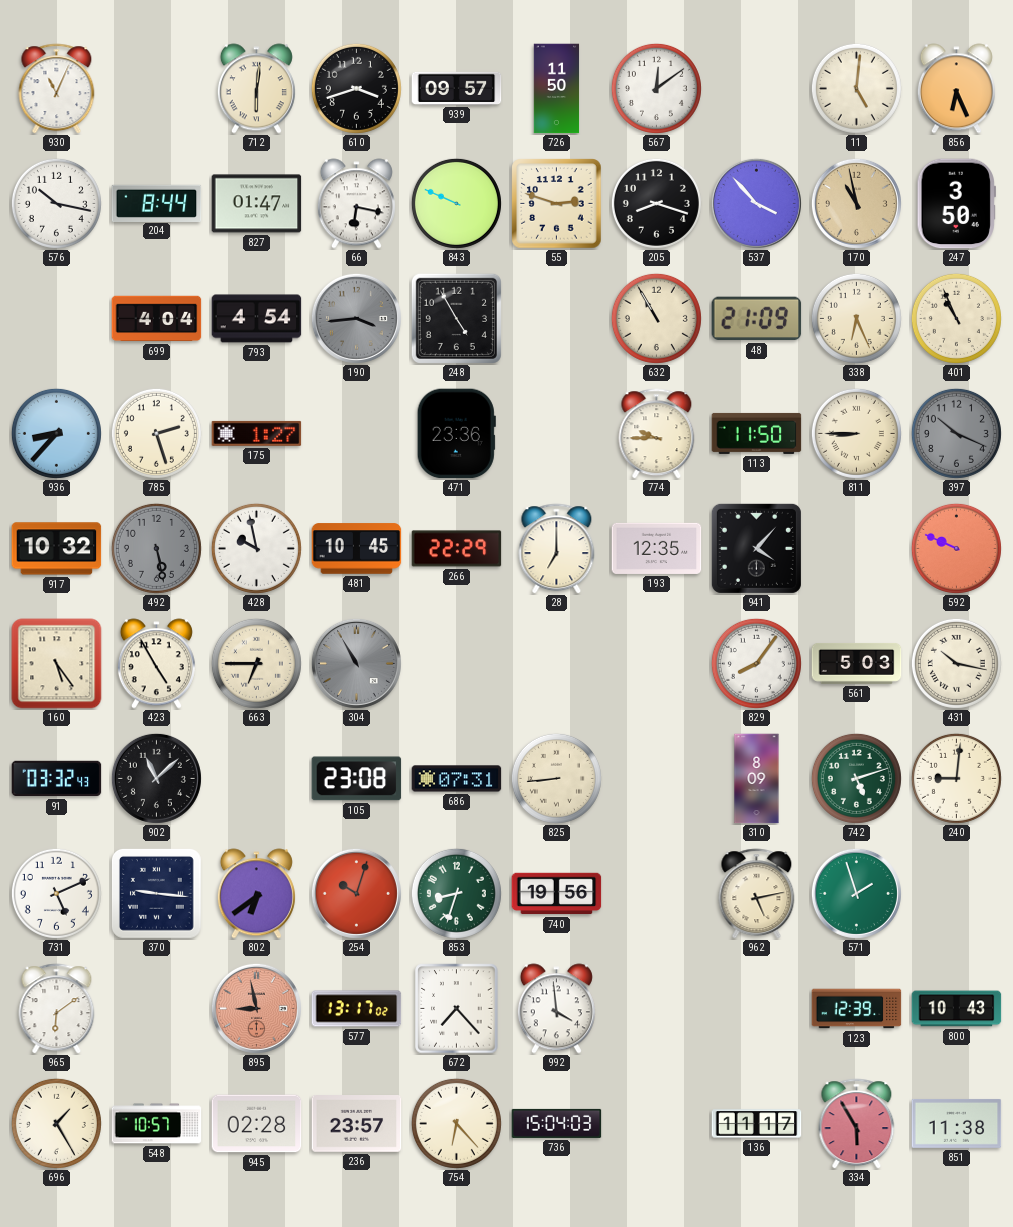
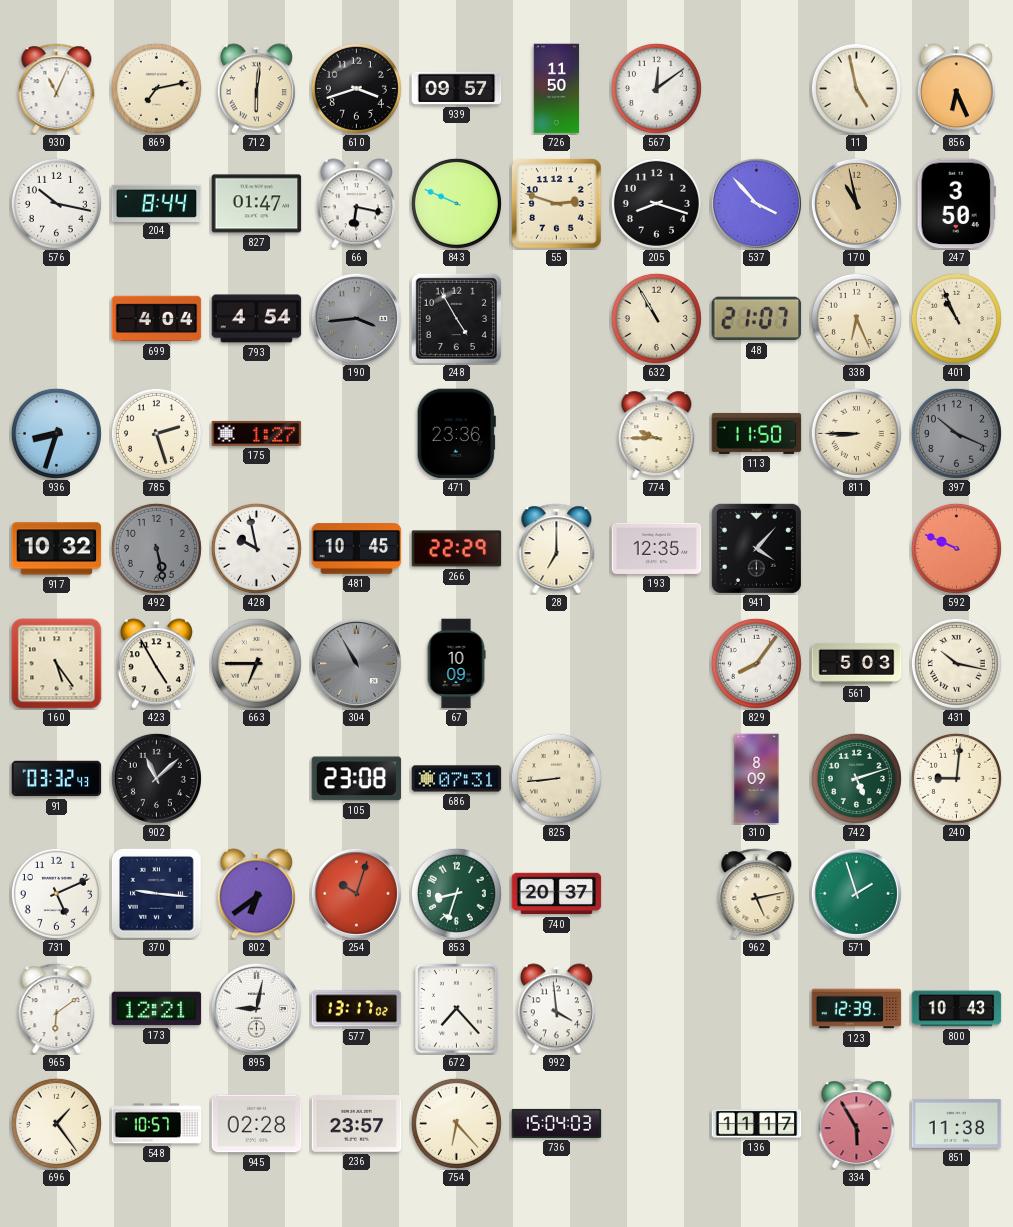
869: none -> 7:13
11: 5:01 -> 4:58
48: 21:09 -> 21:07
936: 8:37 -> 8:33
67: none -> 10:09
740: 19:56 -> 20:37
173: none -> 12:21
895: 8:58 -> 9:02
895 dial: salmon -> white
696: 1:25 -> 1:24
